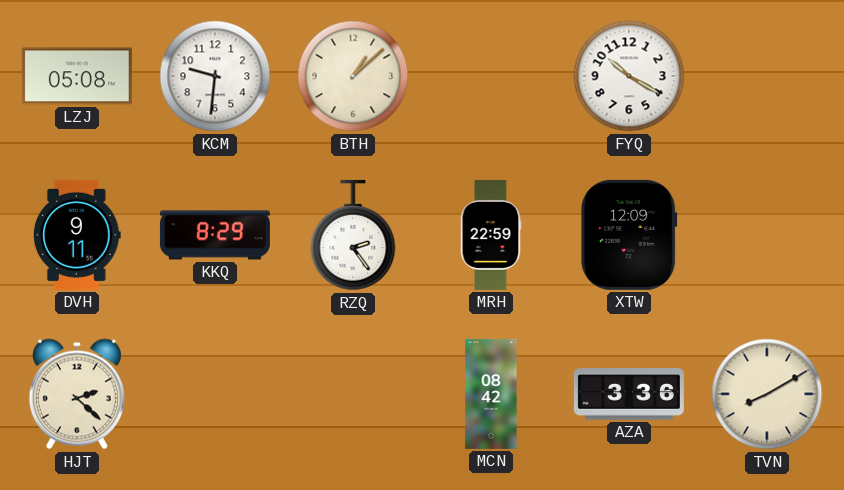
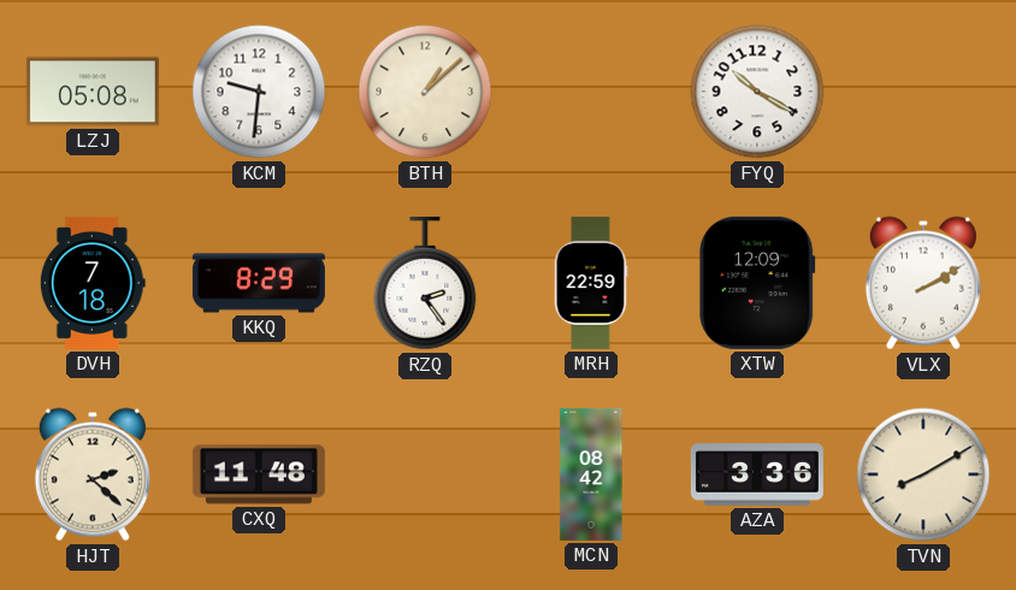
DVH: 9:11 -> 7:18
VLX: none -> 2:10
CXQ: none -> 11:48
